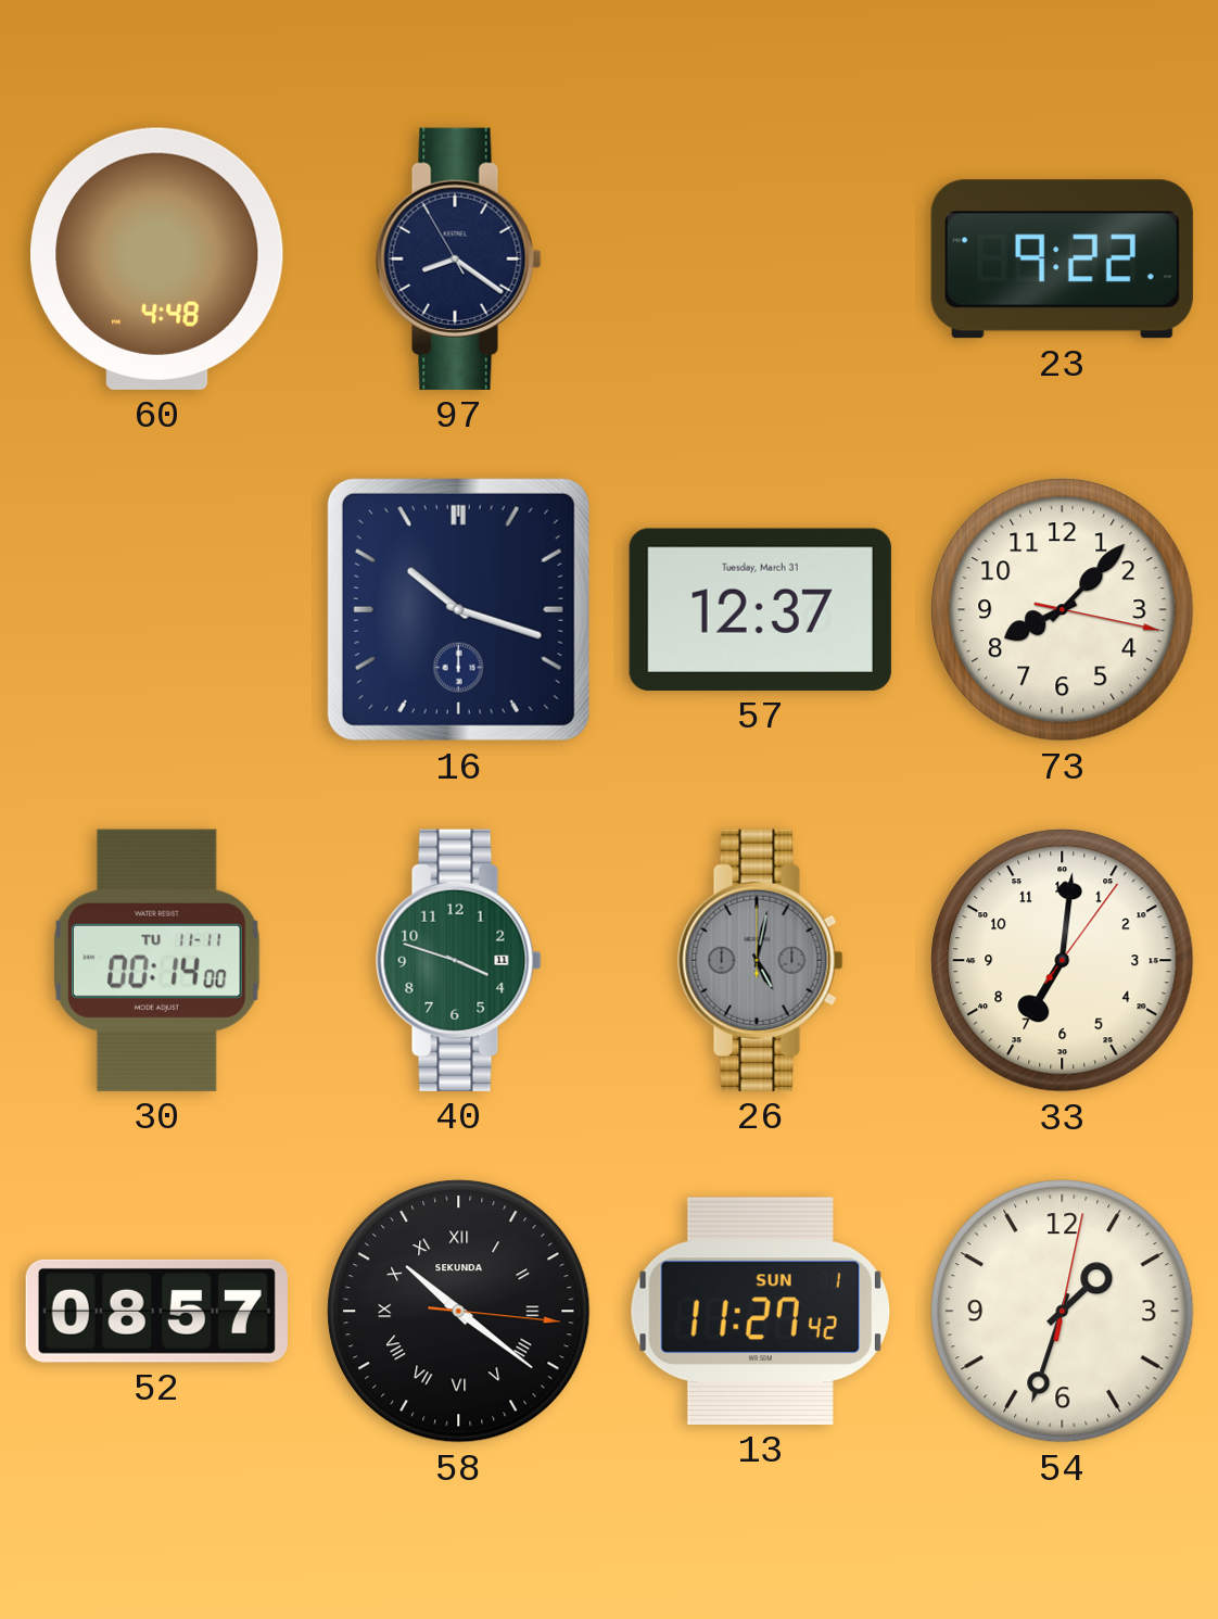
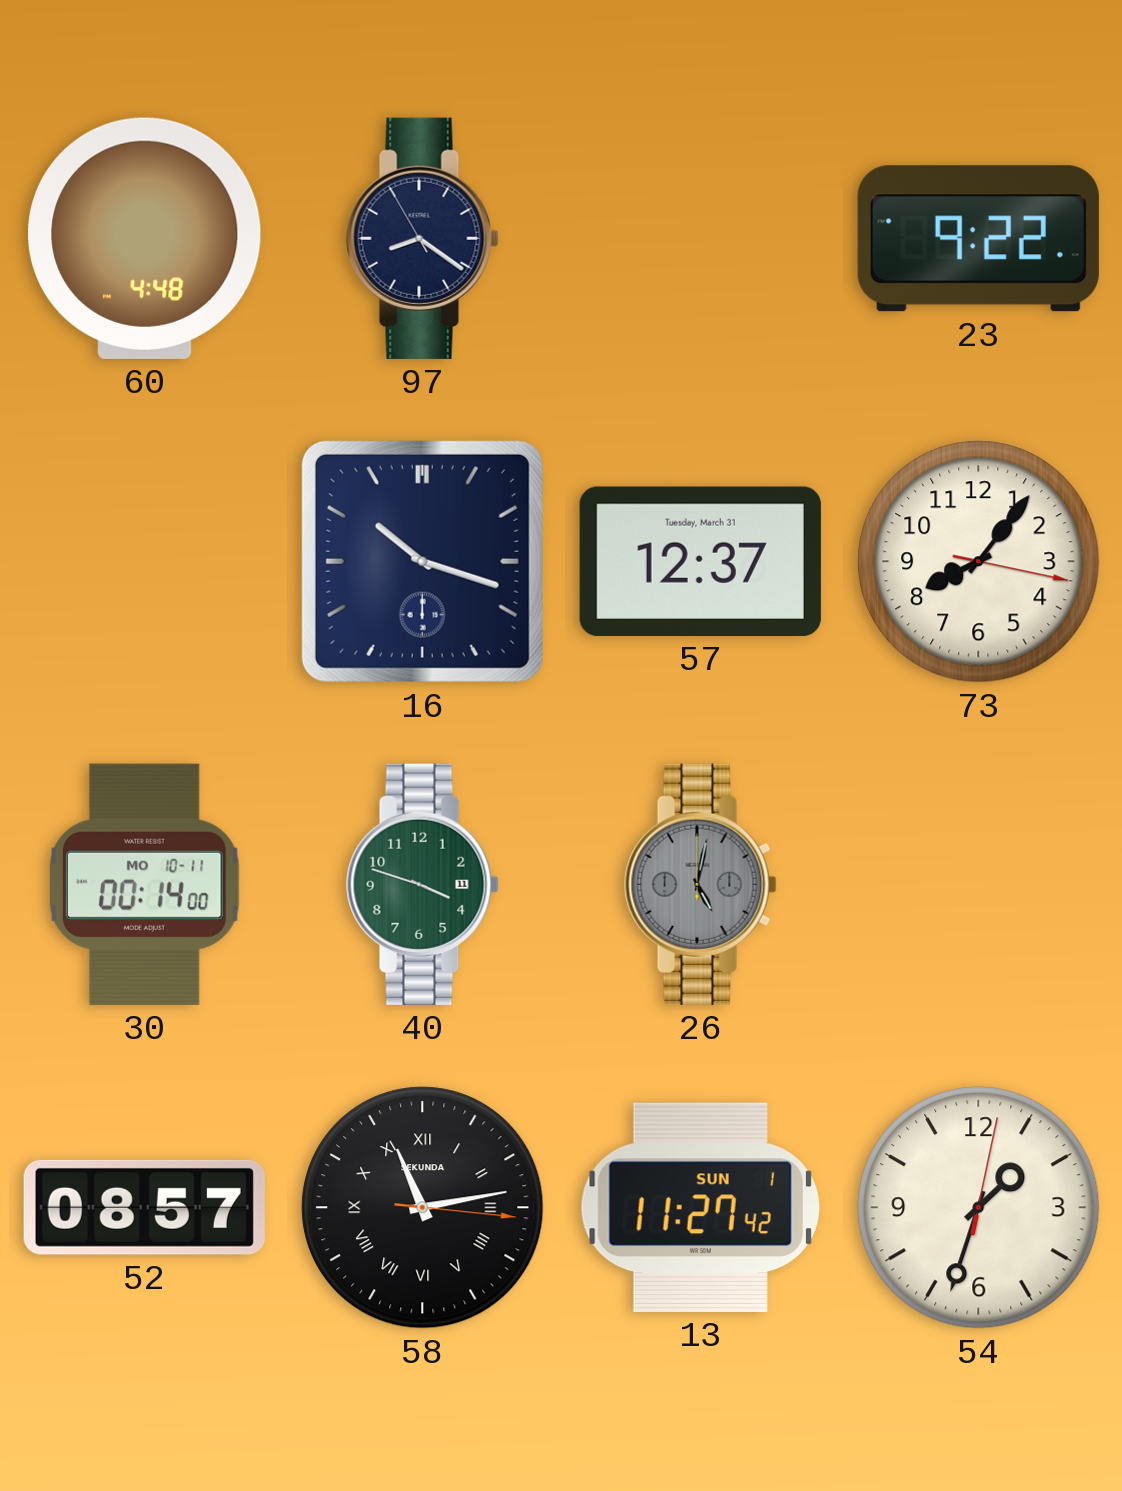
73: 8:07 -> 8:06
30 date: TU 11-11 -> MO 10-11
33: 7:01 -> none
58: 10:21 -> 11:13
